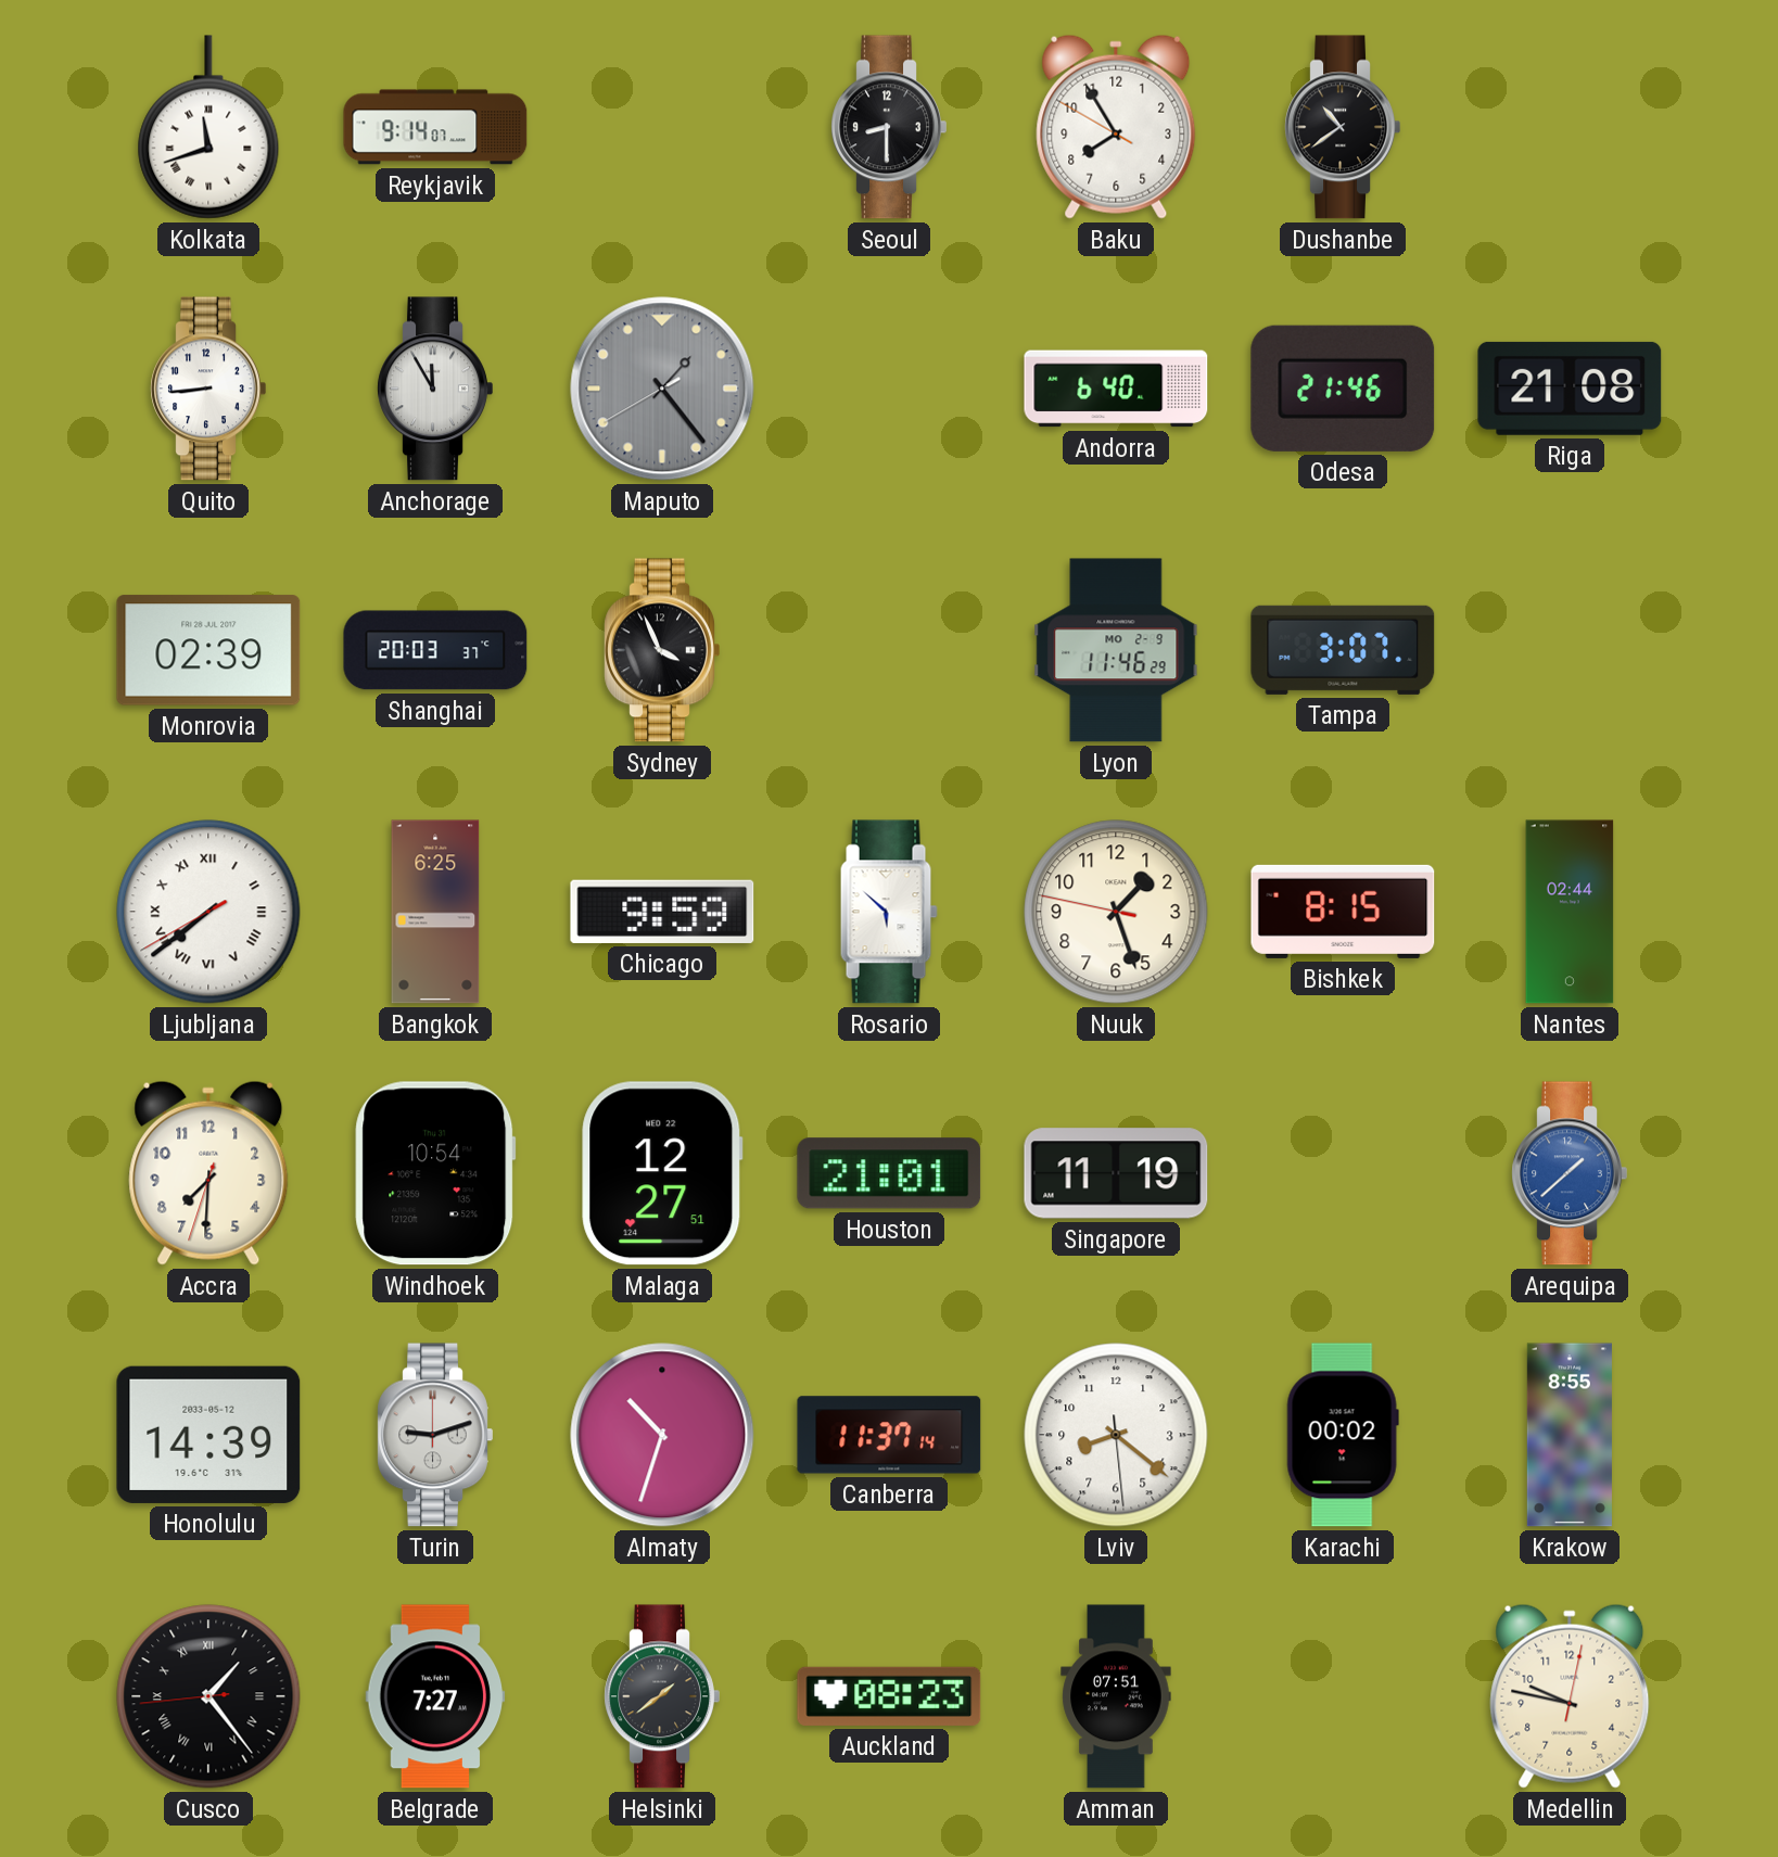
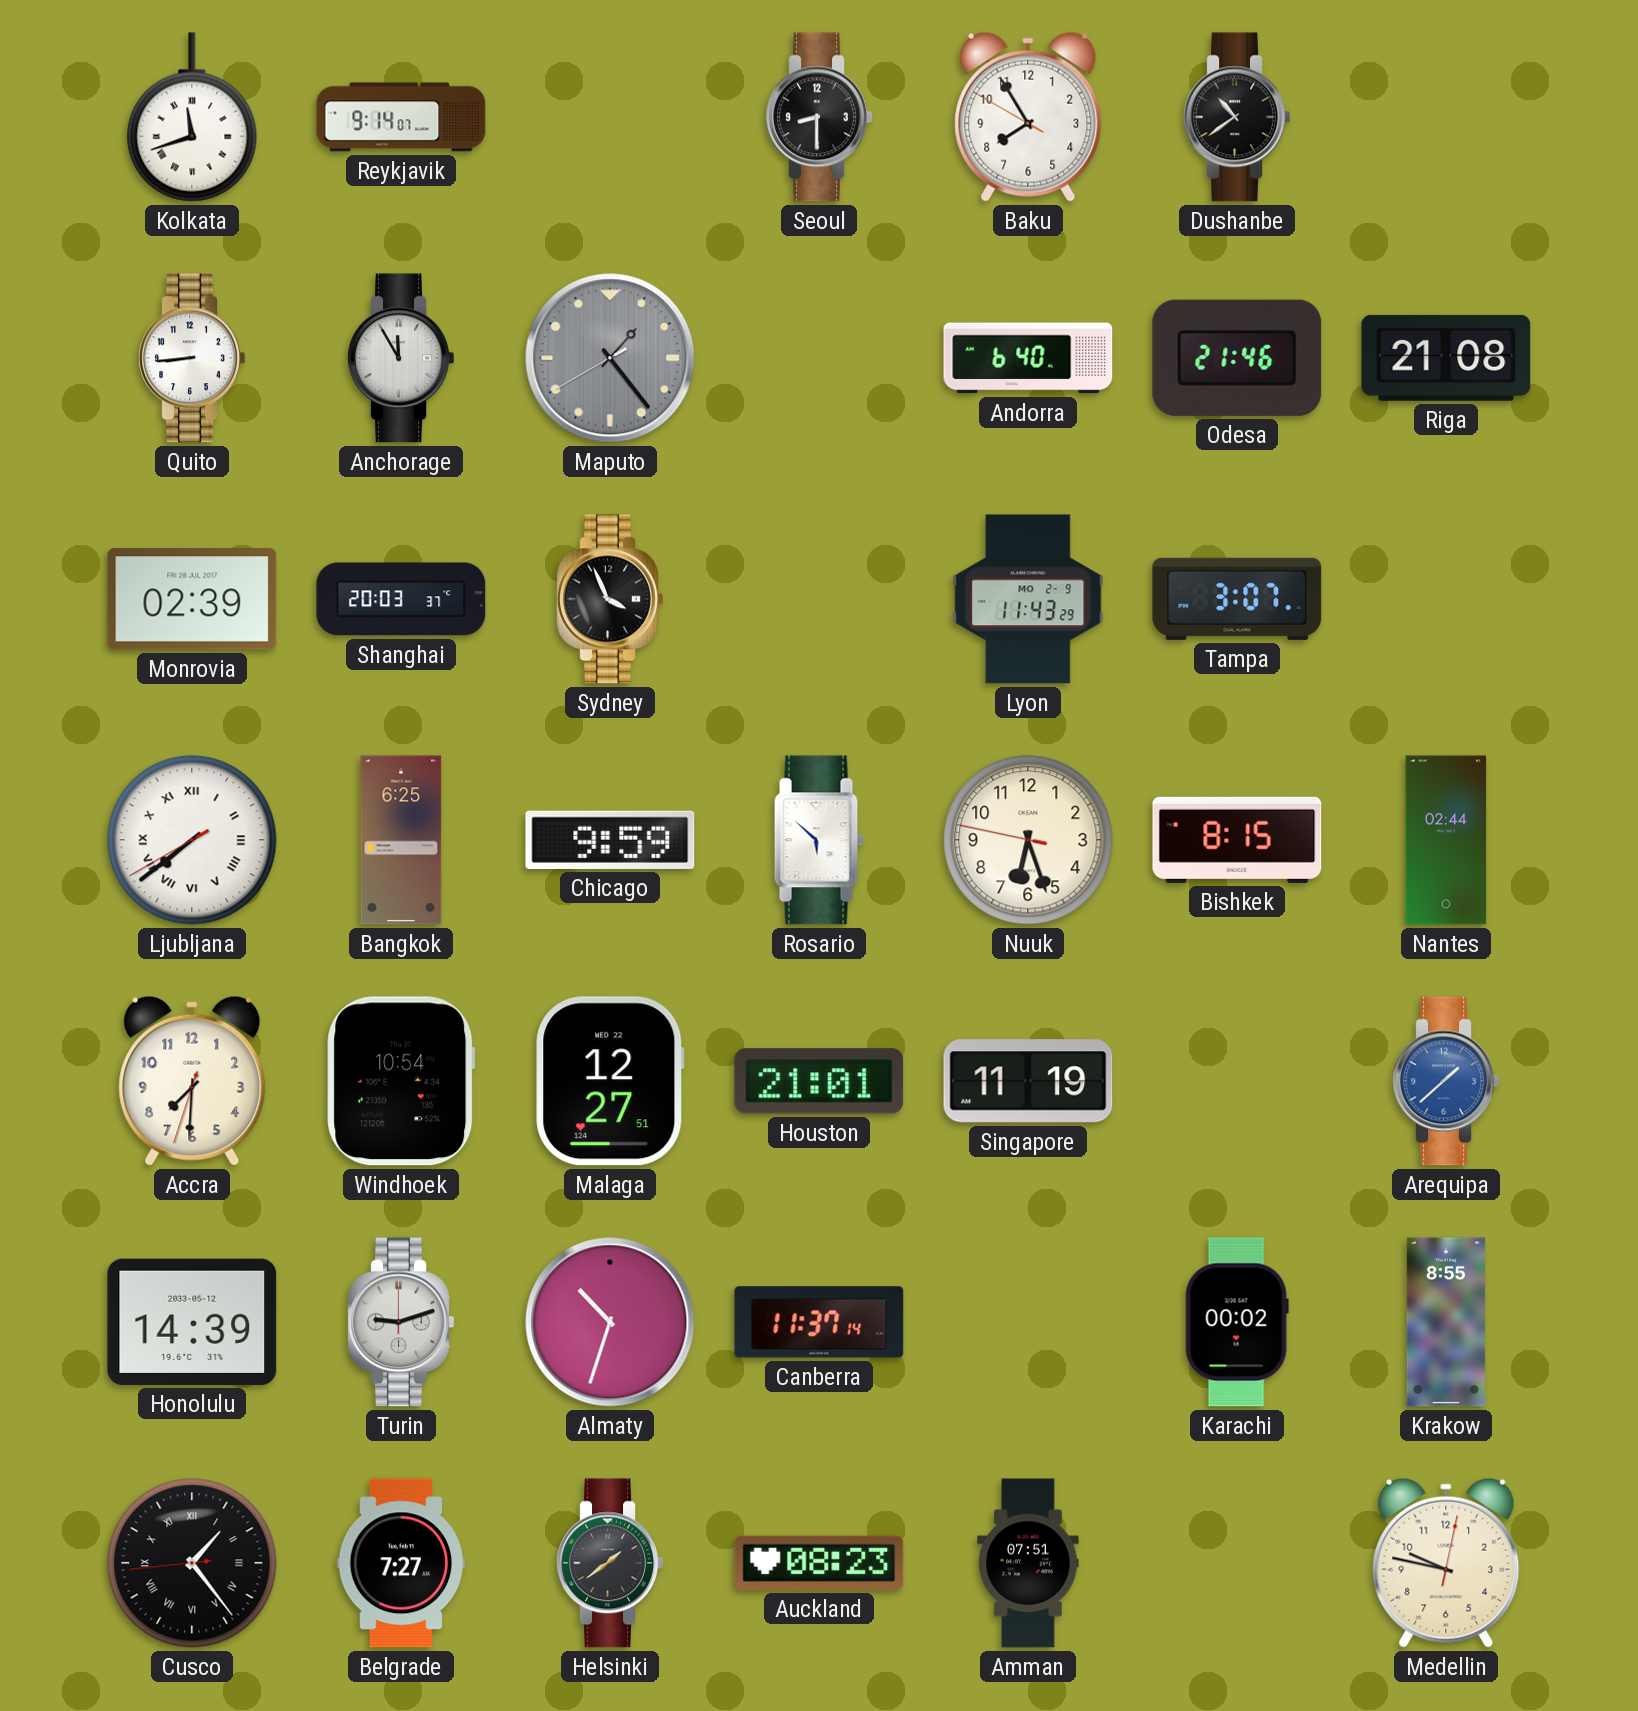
Lyon: 11:46 -> 11:43
Nuuk: 1:26 -> 6:26
Lviv: 8:21 -> none
